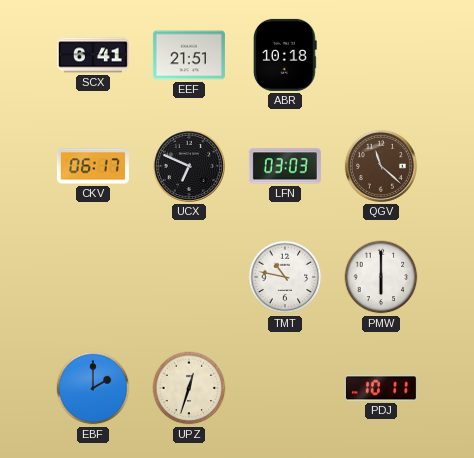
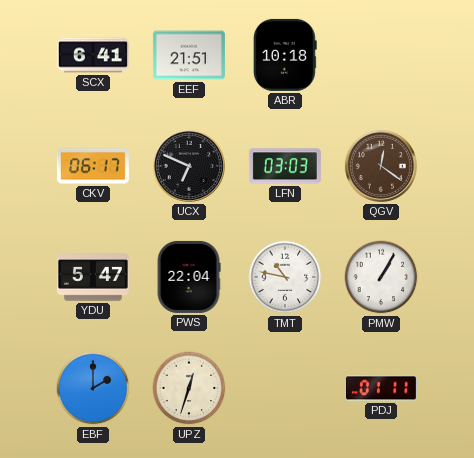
QGV: 11:22 -> 12:21
YDU: none -> 5:47
PWS: none -> 22:04
PMW: 6:00 -> 1:05
PDJ: 10:11 -> 01:11
